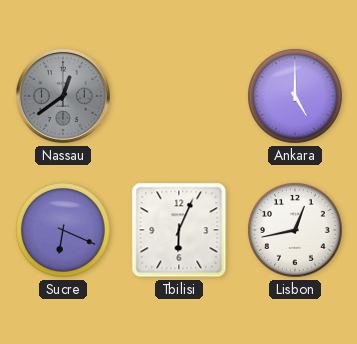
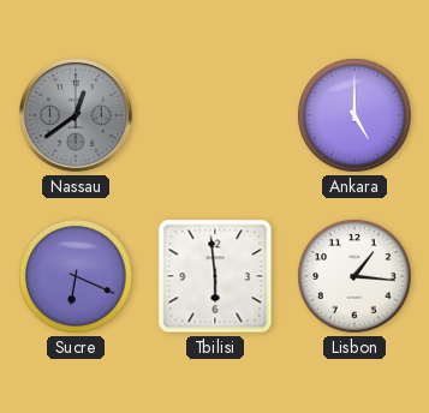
Tbilisi: 6:04 -> 5:59
Lisbon: 12:43 -> 1:16
